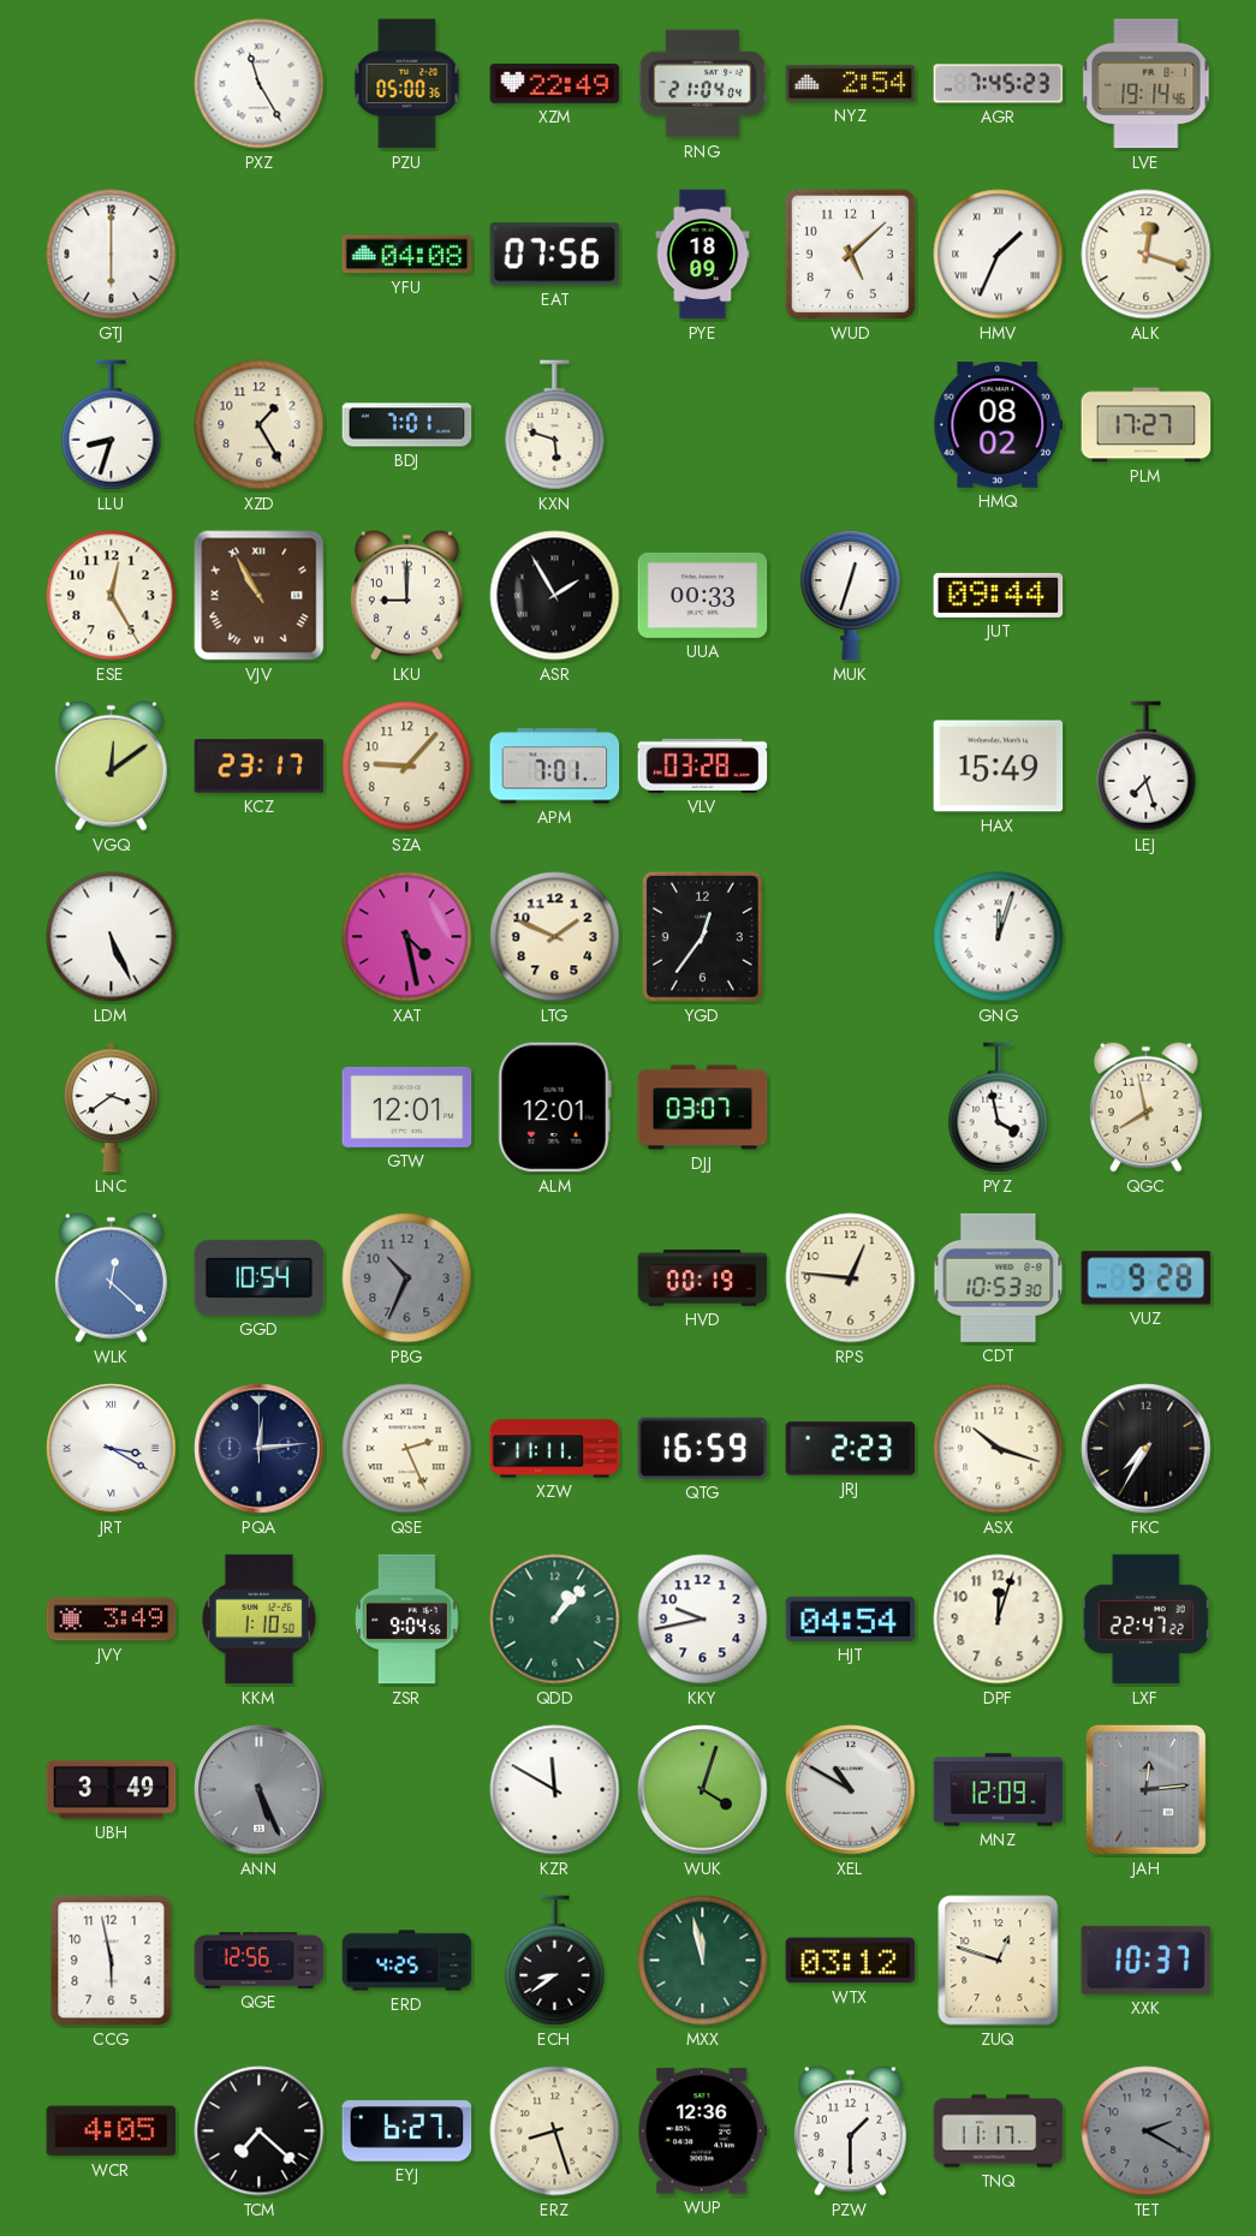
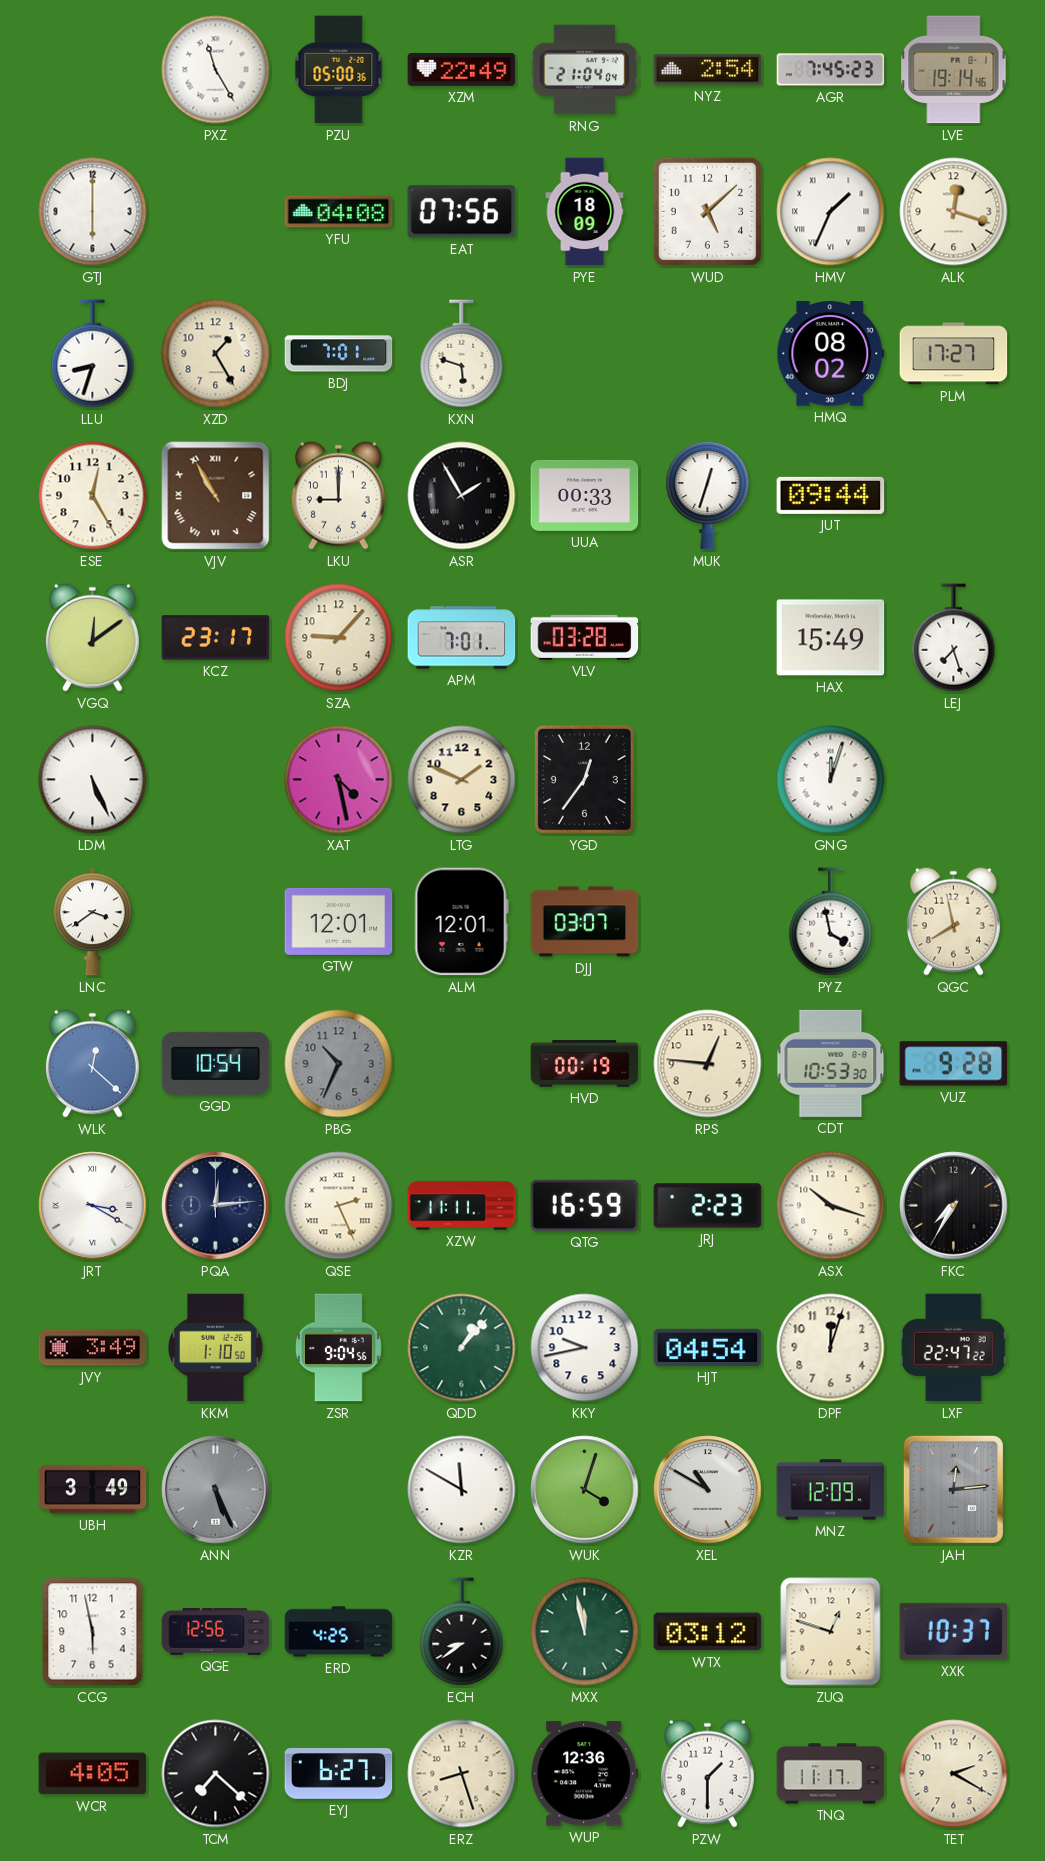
TET dial: grey -> cream
